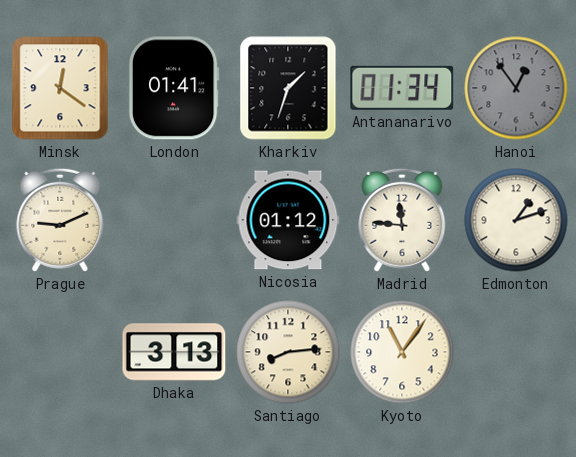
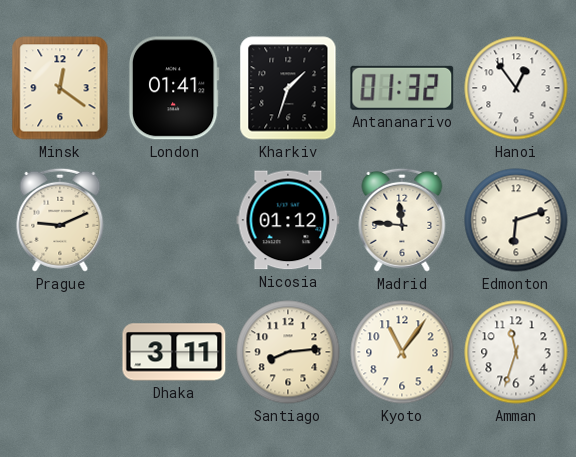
Antananarivo: 01:34 -> 01:32
Hanoi dial: grey -> white
Edmonton: 1:12 -> 6:12
Dhaka: 3:13 -> 3:11
Amman: none -> 11:33
